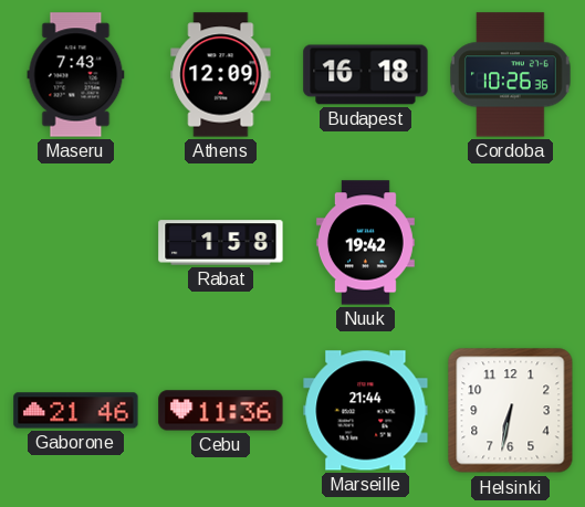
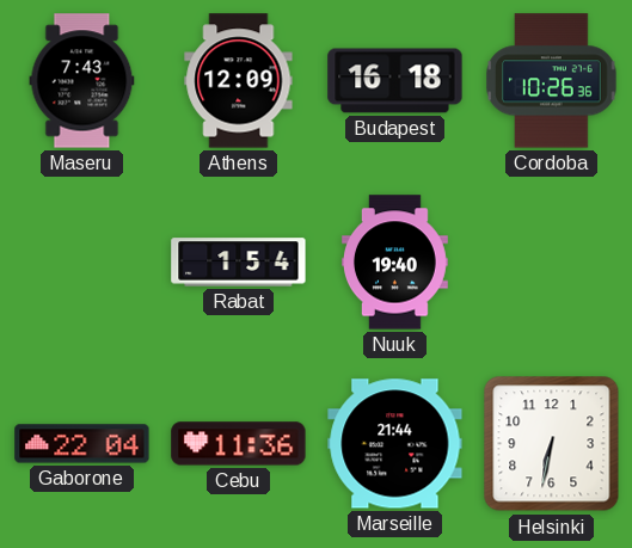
Rabat: 1:58 -> 1:54
Nuuk: 19:42 -> 19:40
Gaborone: 21:46 -> 22:04
